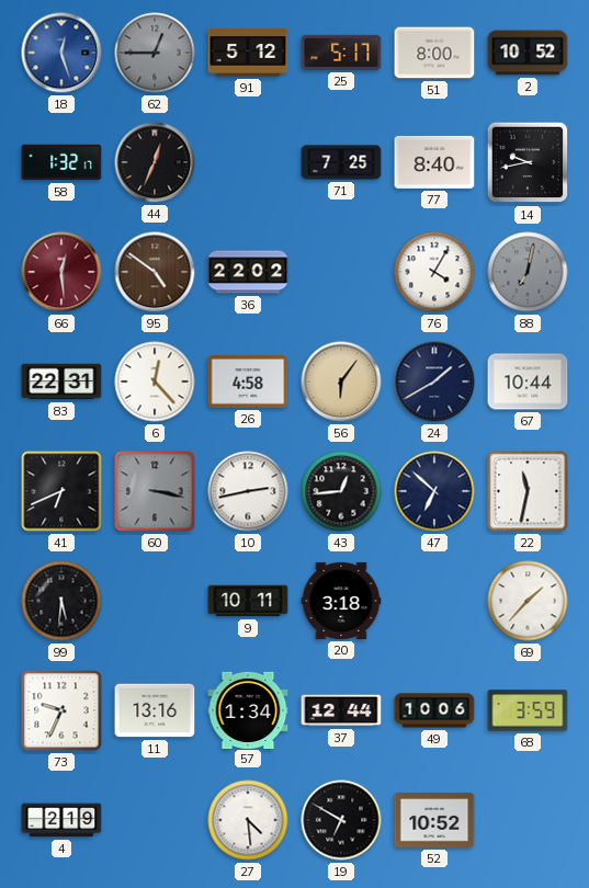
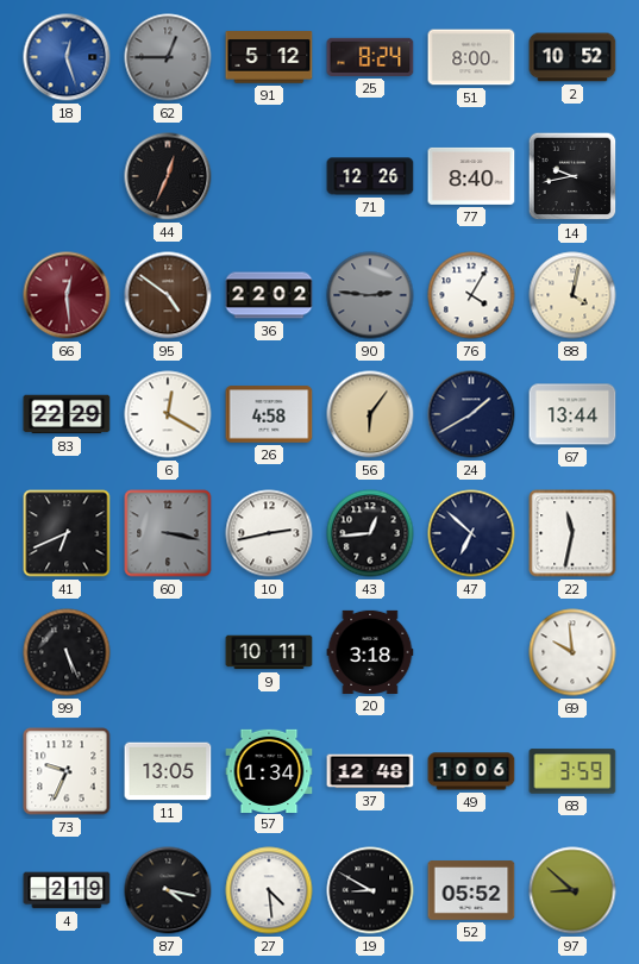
25: 5:17 -> 8:24
58: 1:32 -> none
71: 7:25 -> 12:26
90: none -> 2:46
88: 7:02 -> 4:02
88 dial: grey -> cream
83: 22:31 -> 22:29
6: 12:23 -> 12:20
67: 10:44 -> 13:44
99: 5:31 -> 5:26
69: 1:37 -> 9:59
11: 13:16 -> 13:05
37: 12:44 -> 12:48
87: none -> 4:17
19: 6:50 -> 8:50
52: 10:52 -> 05:52
97: none -> 8:52
